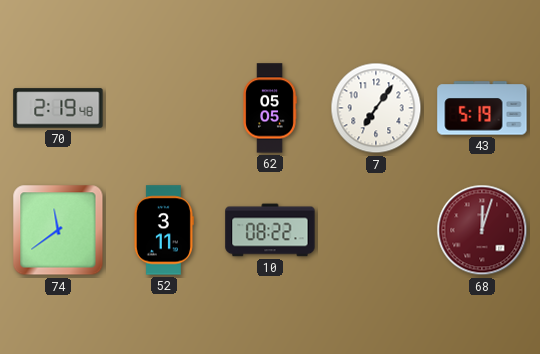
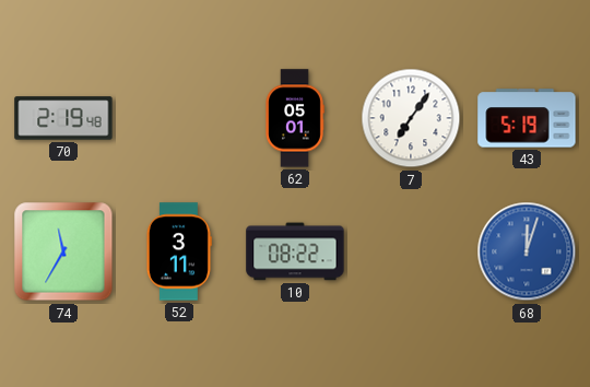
62: 05:05 -> 05:01
74: 11:39 -> 11:35
68 dial: burgundy -> blue
